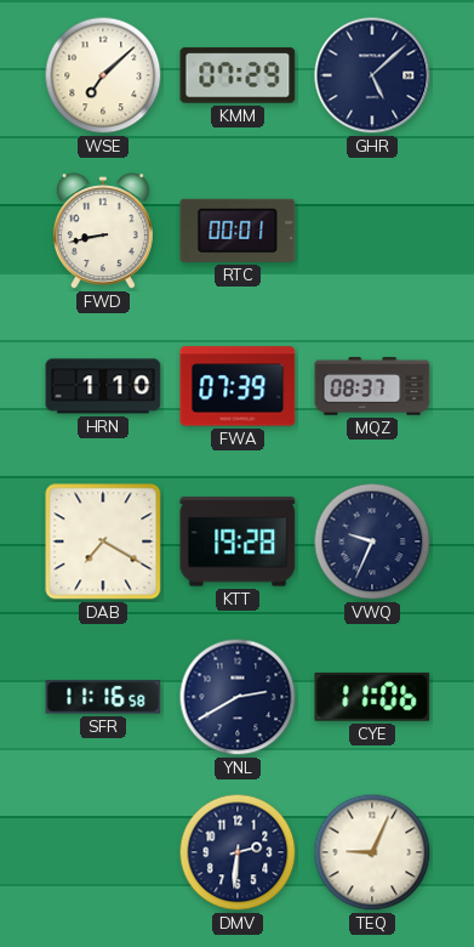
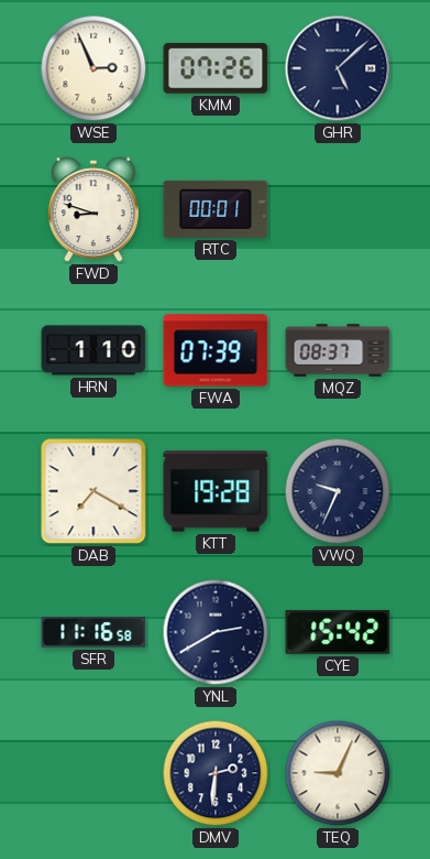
WSE: 7:08 -> 2:56
KMM: 07:29 -> 07:26
FWD: 8:43 -> 8:48
CYE: 11:06 -> 15:42
